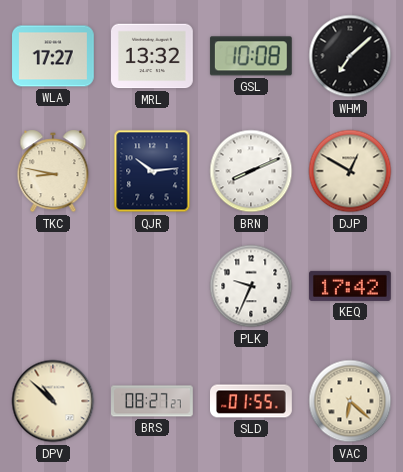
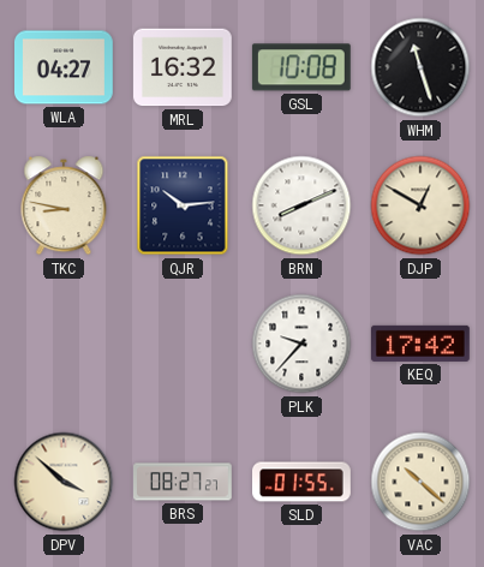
WLA: 17:27 -> 04:27
MRL: 13:32 -> 16:32
WHM: 7:08 -> 11:27
PLK: 9:34 -> 9:37
DPV: 10:52 -> 3:52
VAC: 6:22 -> 10:22
